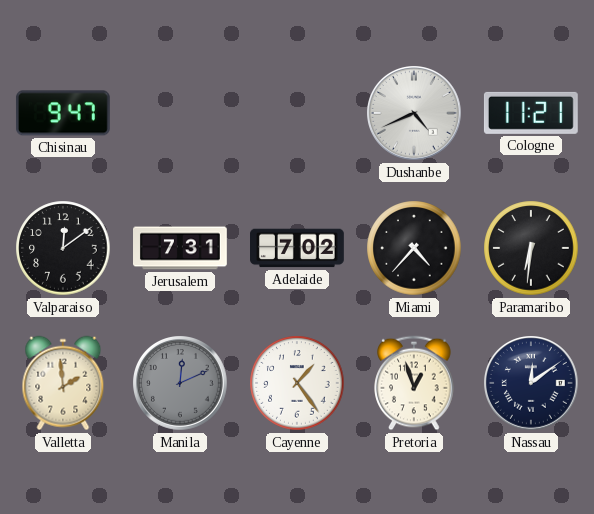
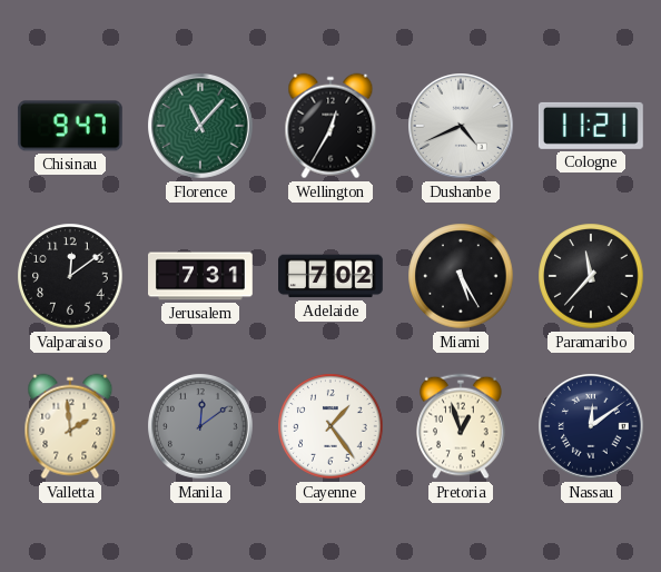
Florence: none -> 11:07
Wellington: none -> 12:35
Miami: 4:37 -> 5:25
Paramaribo: 6:31 -> 11:37
Manila: 12:11 -> 12:09
